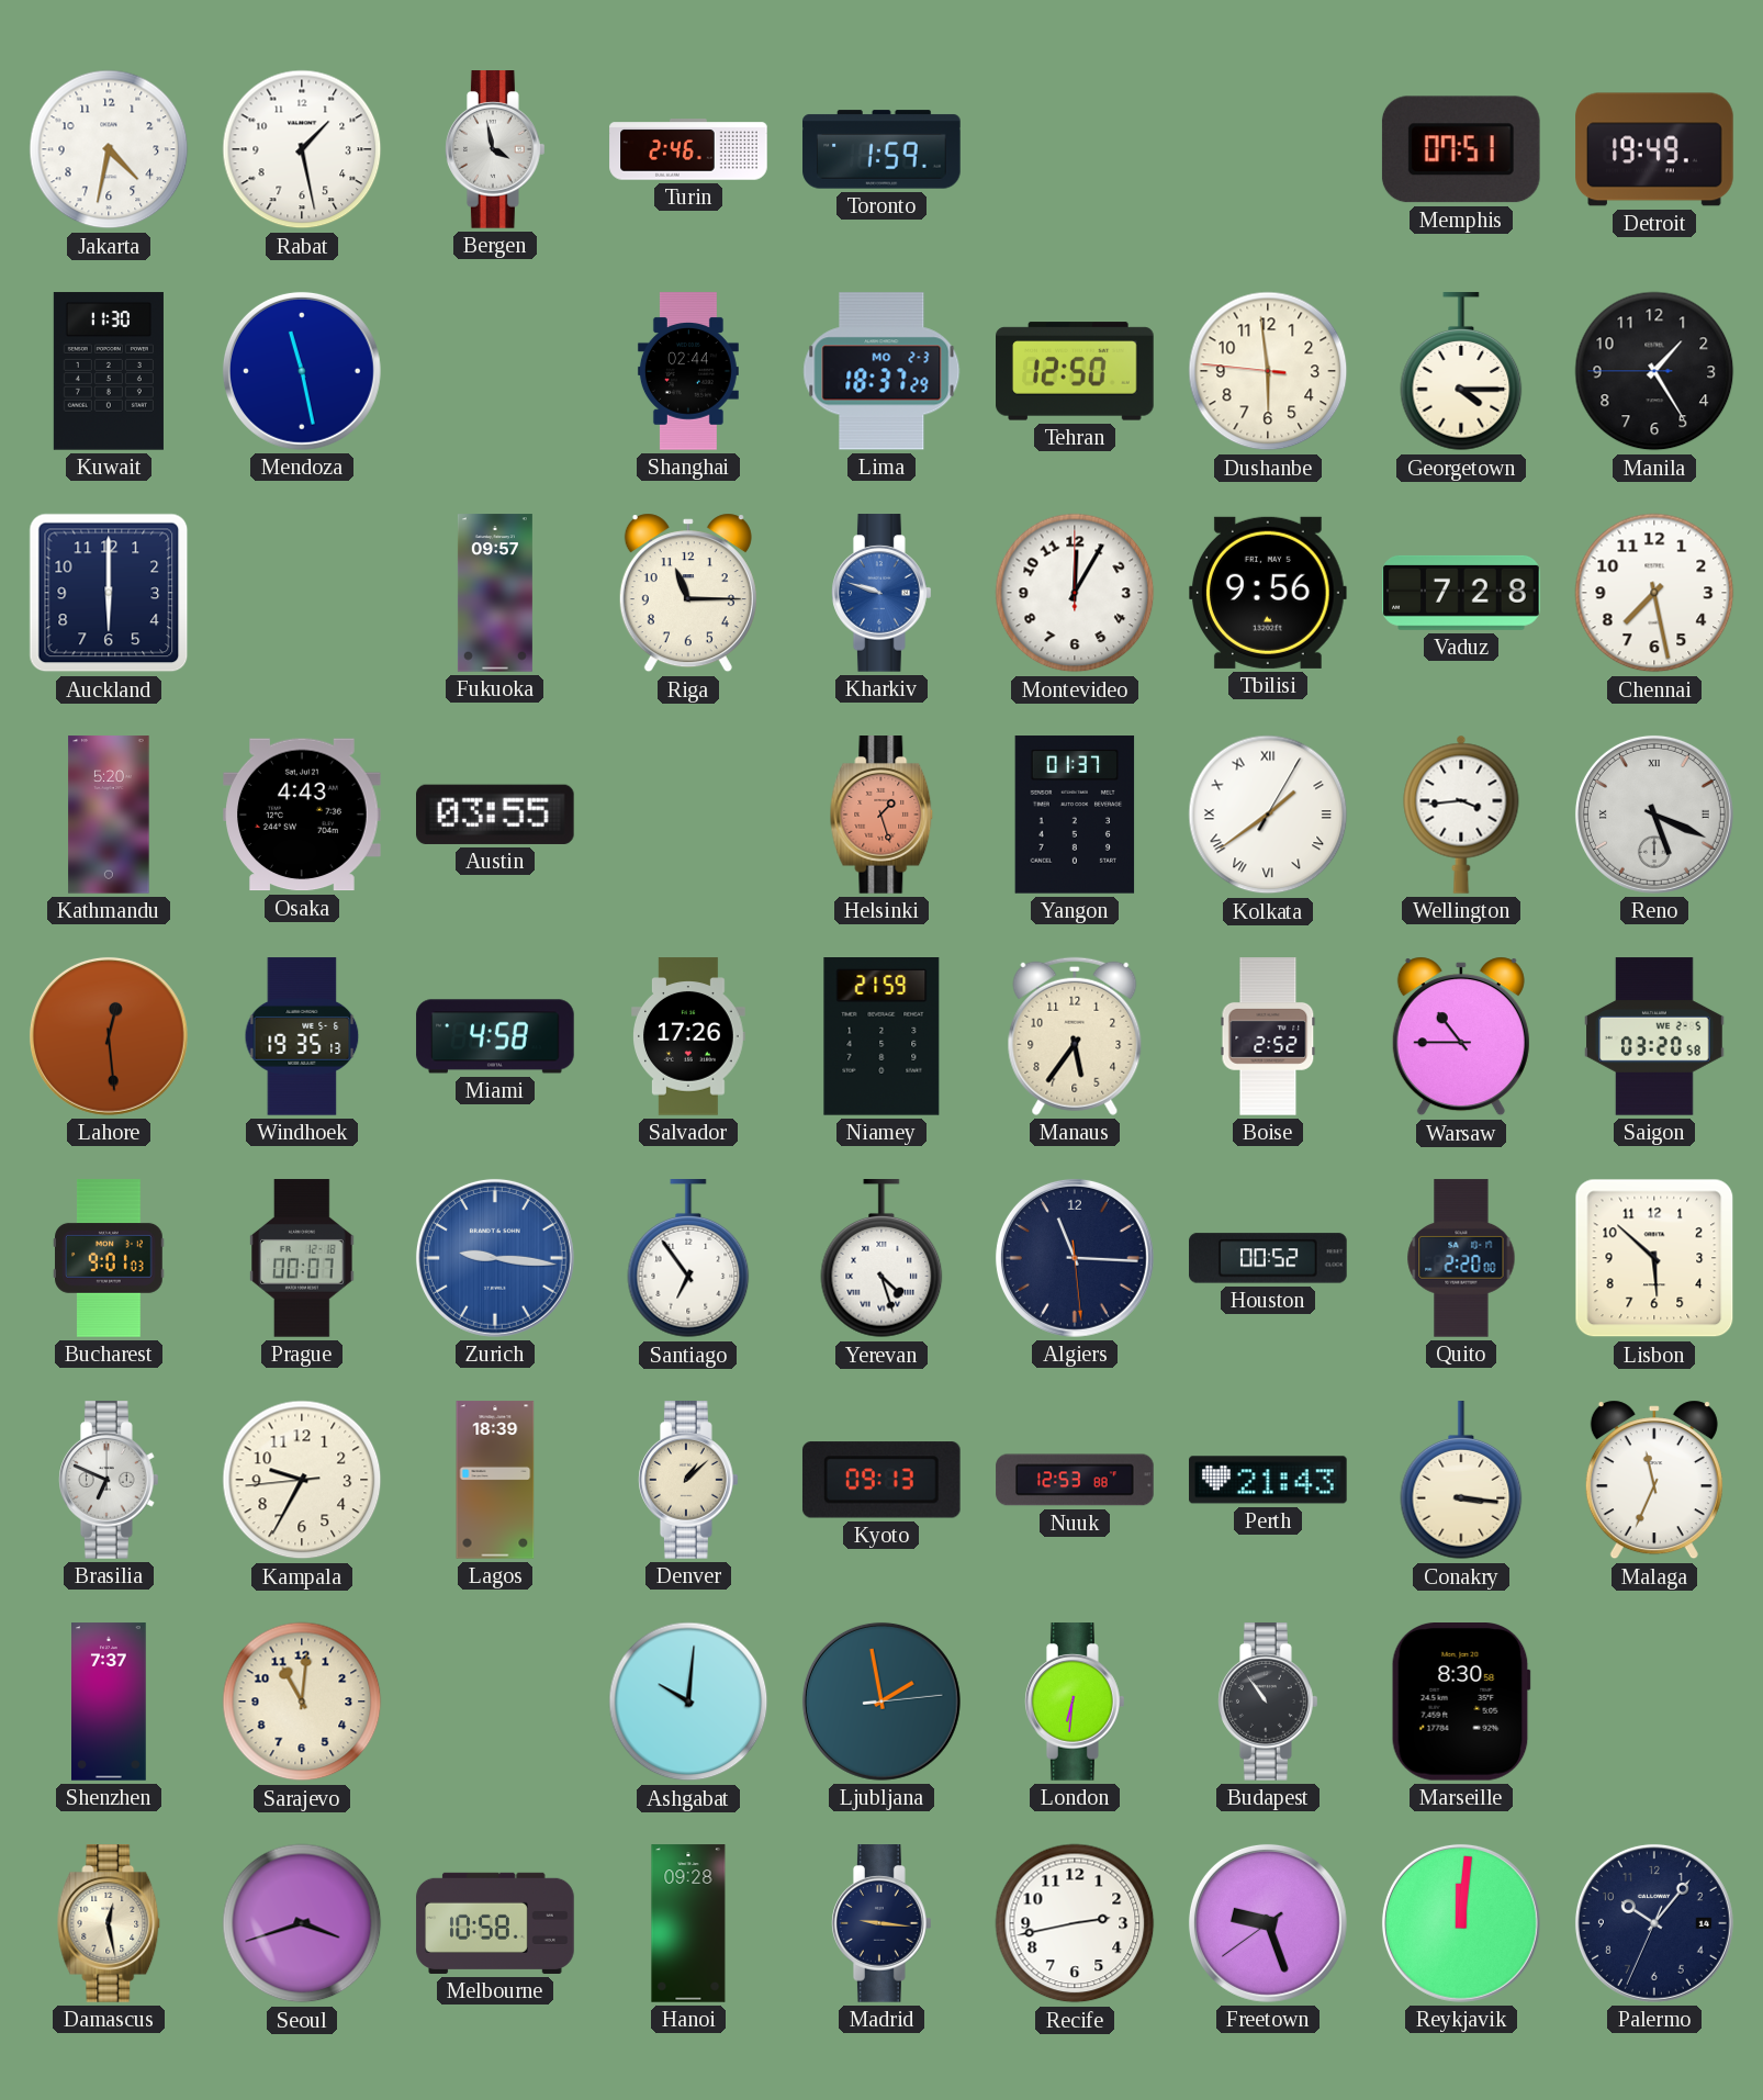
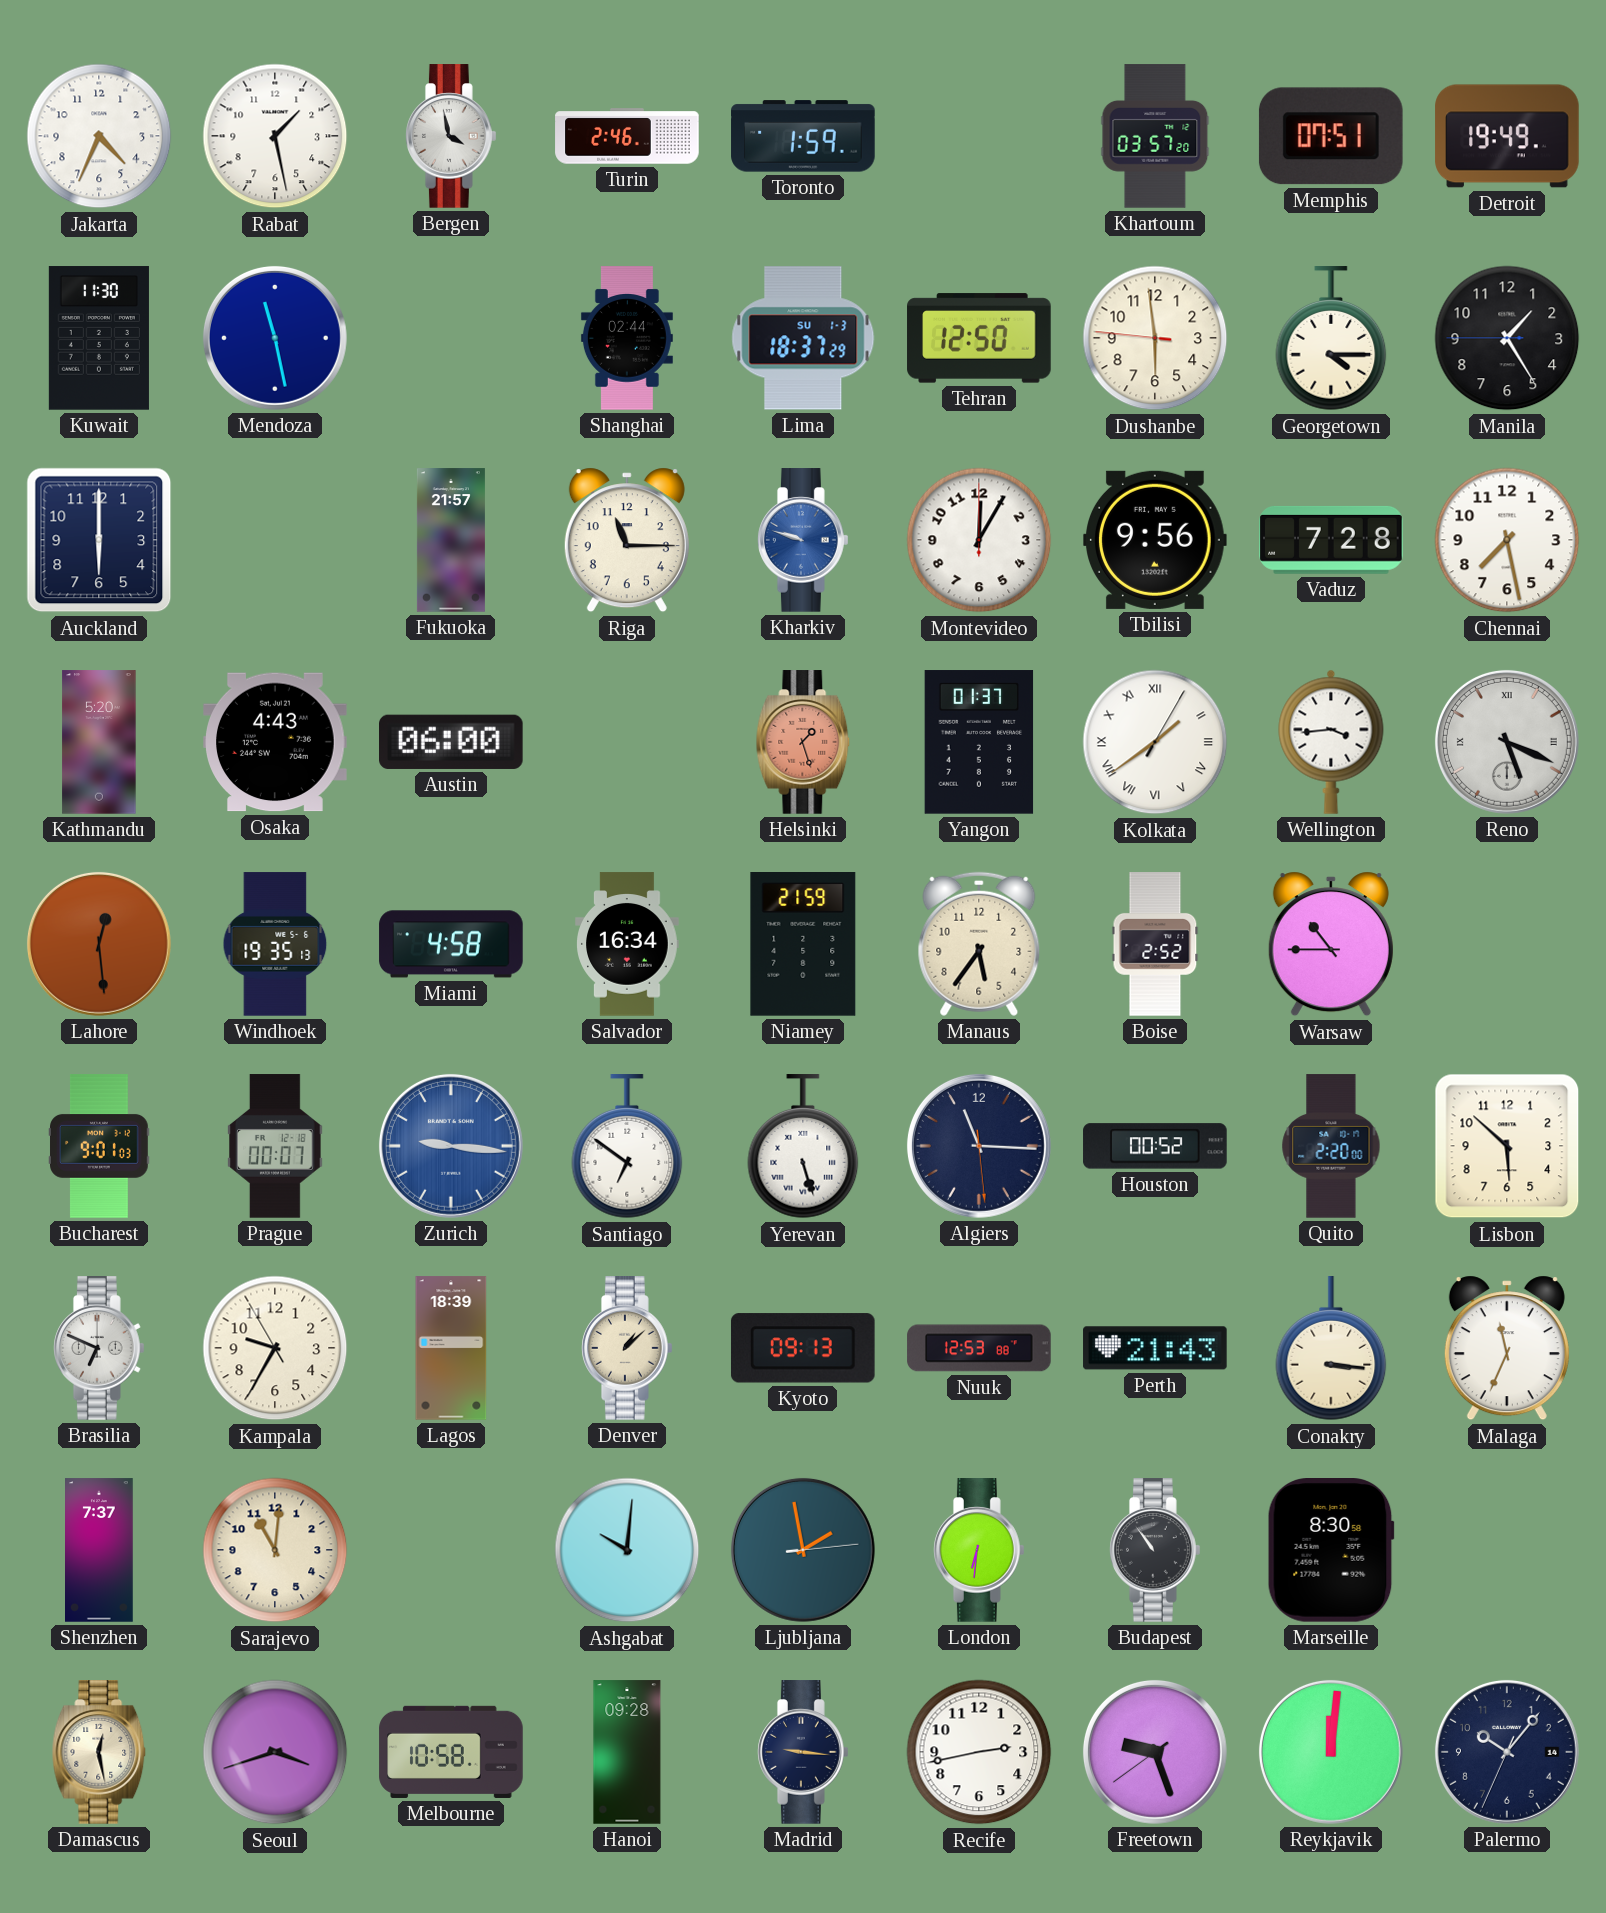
Jakarta: 4:32 -> 4:34
Khartoum: none -> 03:57
Lima date: MO 2-3 -> SU 1-3
Fukuoka: 09:57 -> 21:57
Austin: 03:55 -> 06:00
Salvador: 17:26 -> 16:34
Saigon: 03:20 -> none
Santiago: 6:54 -> 6:51
Yerevan: 4:27 -> 5:27
Kampala: 9:34:44 -> 9:34:55
